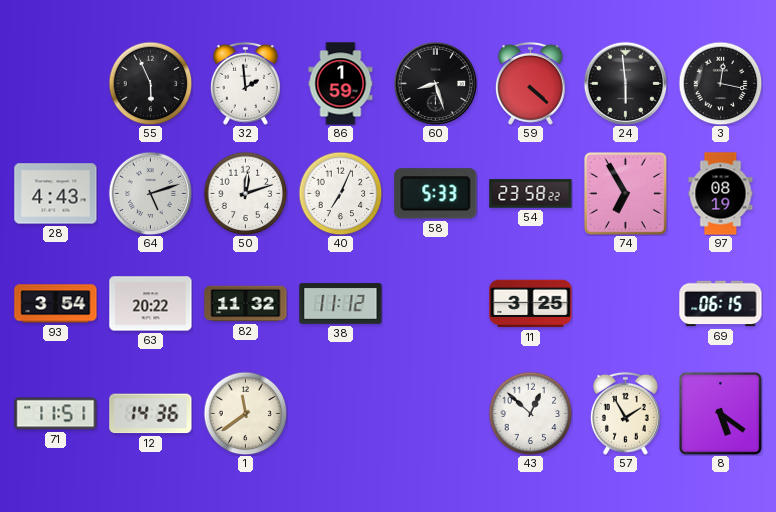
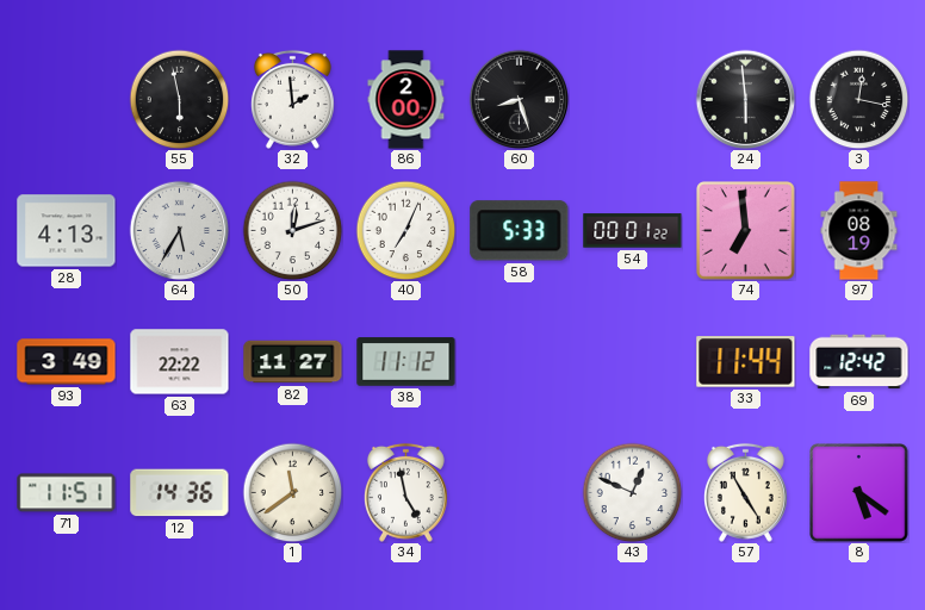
55: 5:56 -> 5:58
86: 1:59 -> 2:00
59: 4:22 -> none
28: 4:43 -> 4:13
64: 5:12 -> 5:35
54: 23:58 -> 00:01
74: 6:55 -> 6:59
93: 3:54 -> 3:49
63: 20:22 -> 22:22
82: 11:32 -> 11:27
11: 3:25 -> none
33: none -> 11:44
69: 06:15 -> 12:42
34: none -> 4:58
43: 12:52 -> 12:49
57: 1:55 -> 4:55
